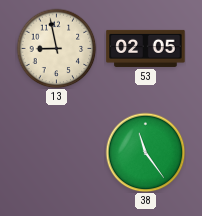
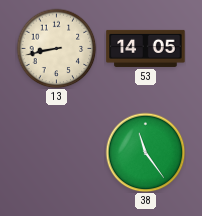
13: 8:58 -> 8:43
53: 02:05 -> 14:05
